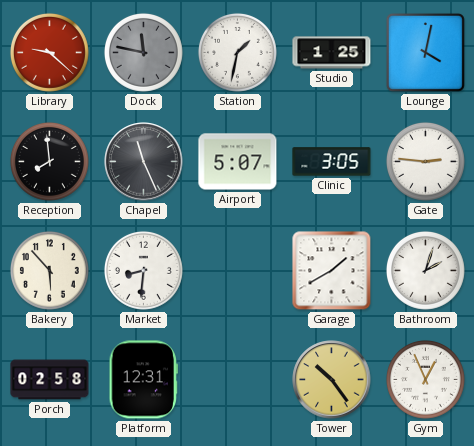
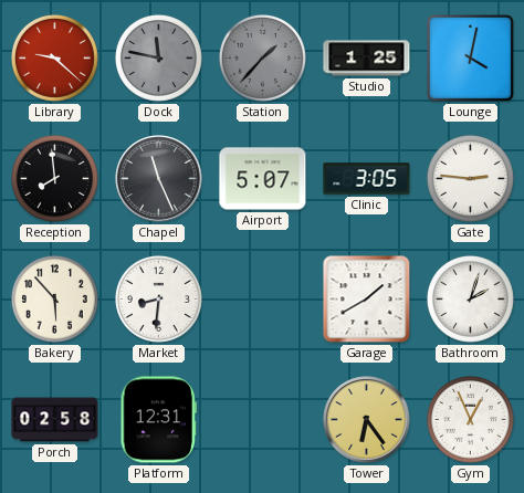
Station: 1:32 -> 1:37
Station dial: white -> grey
Tower: 10:24 -> 6:24
